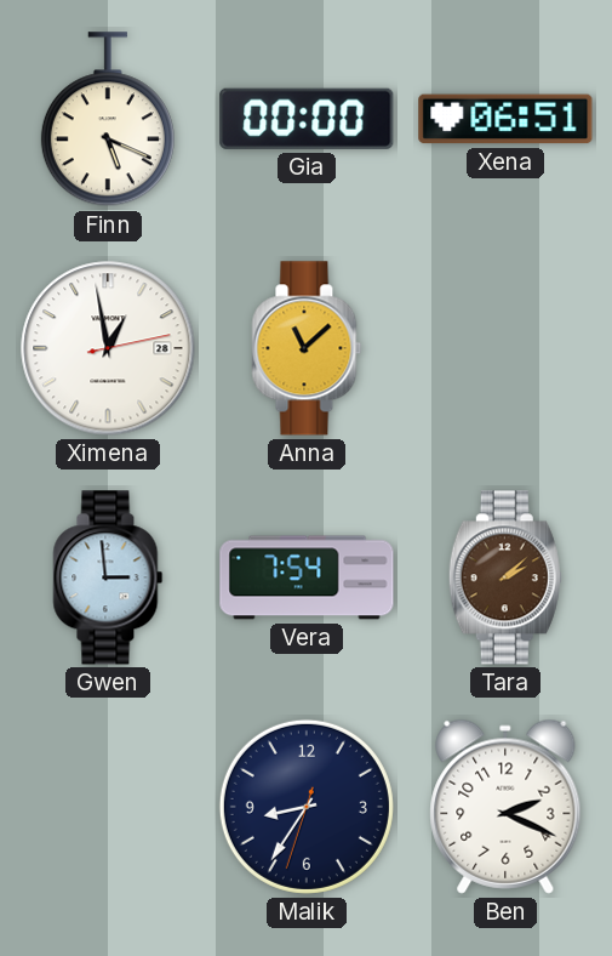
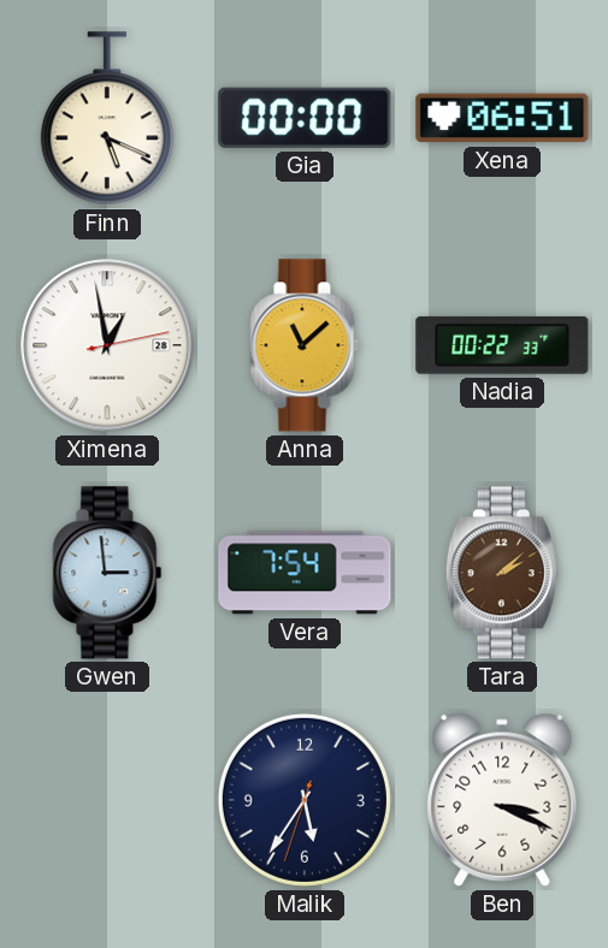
Nadia: none -> 00:22
Malik: 8:35 -> 5:35
Ben: 2:19 -> 3:19
